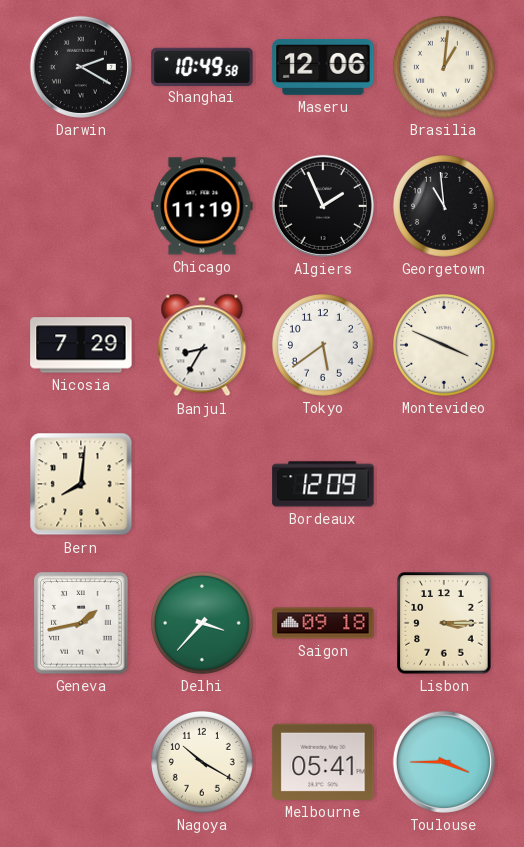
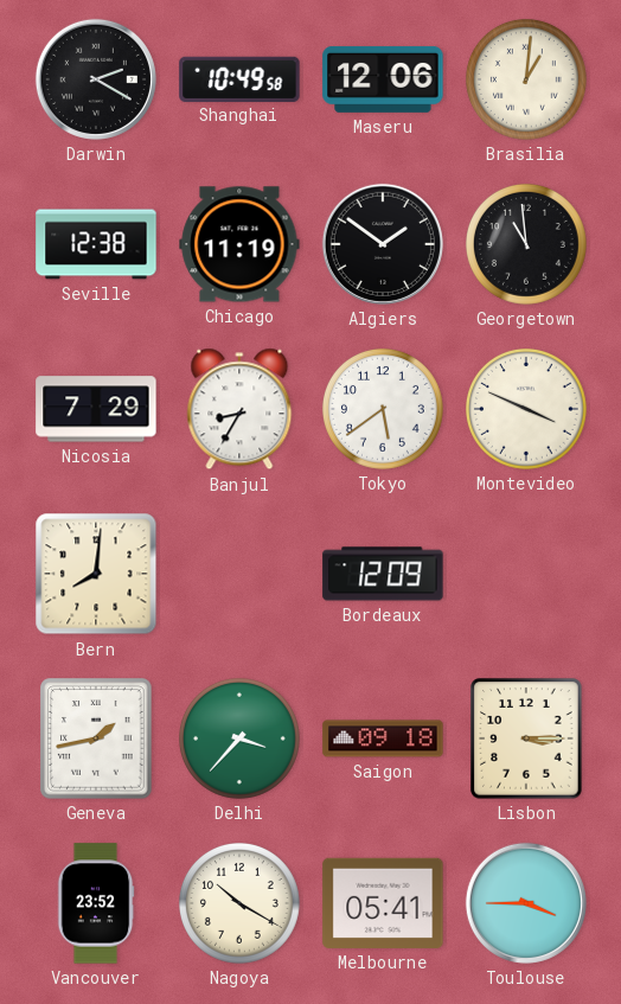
Seville: none -> 12:38
Algiers: 1:56 -> 1:51
Vancouver: none -> 23:52
